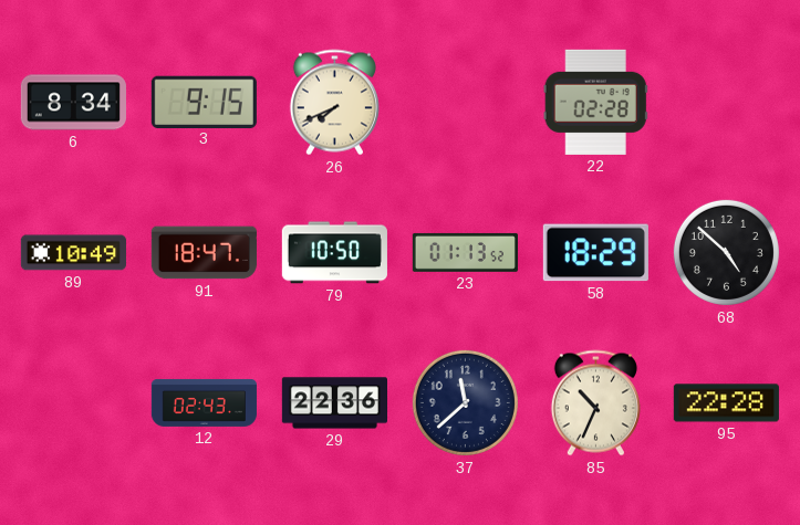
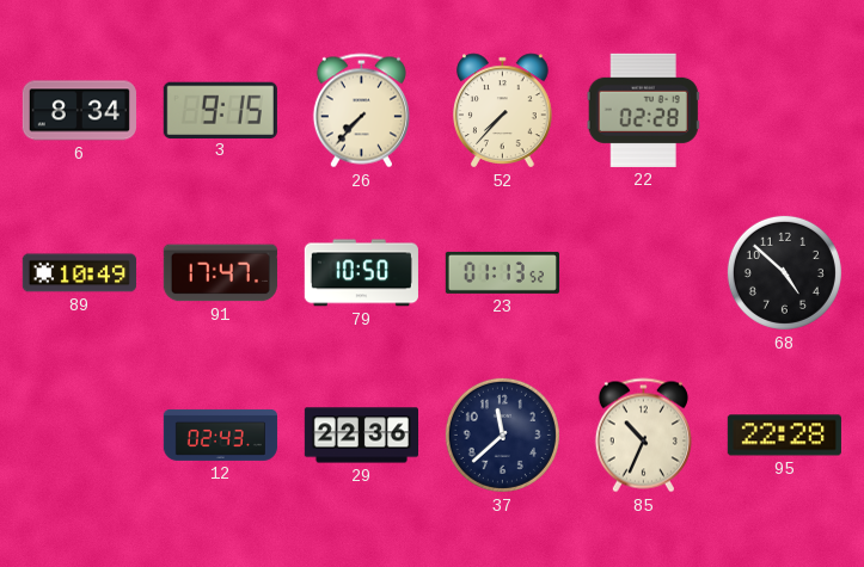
26: 7:41 -> 7:37
52: none -> 7:37
91: 18:47 -> 17:47
58: 18:29 -> none
